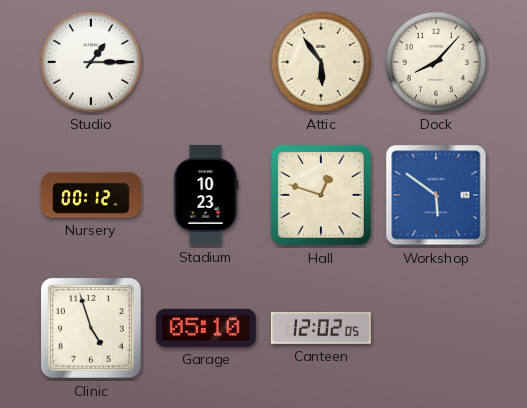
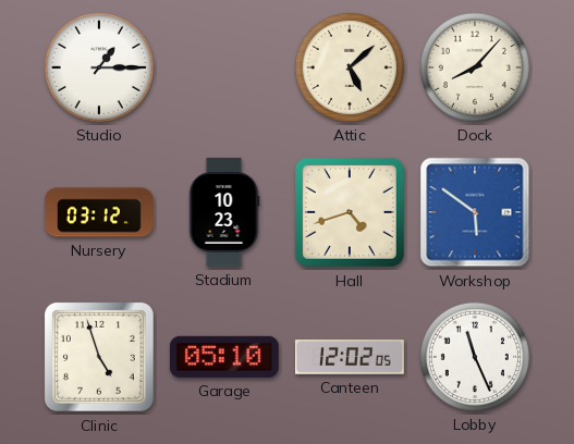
Attic: 5:54 -> 5:08
Nursery: 00:12 -> 03:12
Hall: 12:48 -> 4:42
Lobby: none -> 11:26
